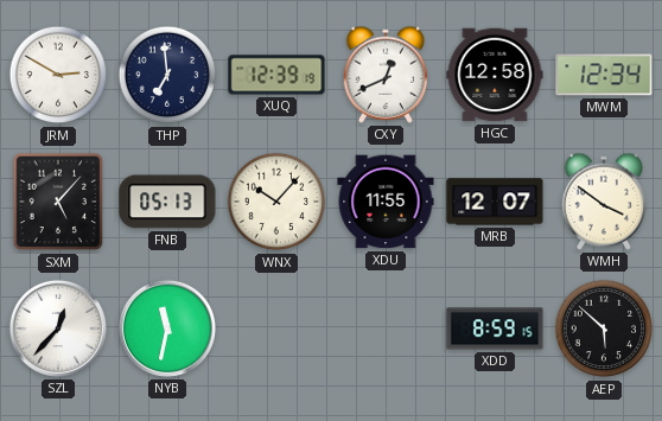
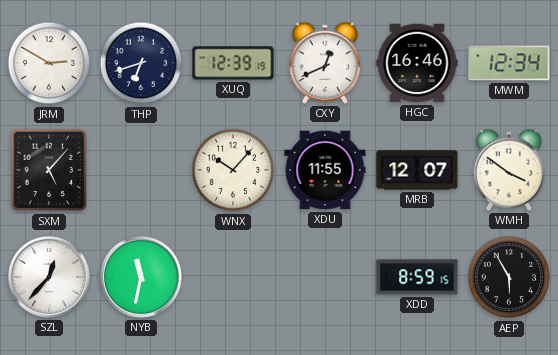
THP: 6:59 -> 6:42
HGC: 12:58 -> 16:46
FNB: 05:13 -> none
AEP: 5:52 -> 5:55
